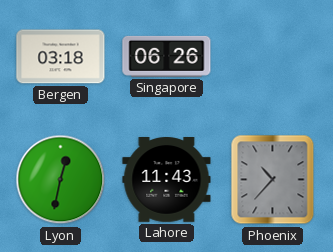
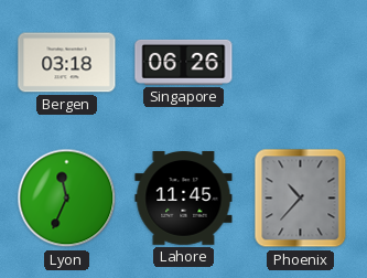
Lyon: 12:32 -> 11:34
Lahore: 11:43 -> 11:45
